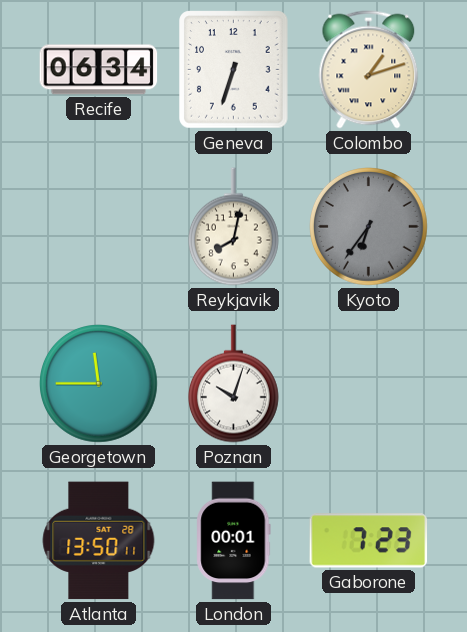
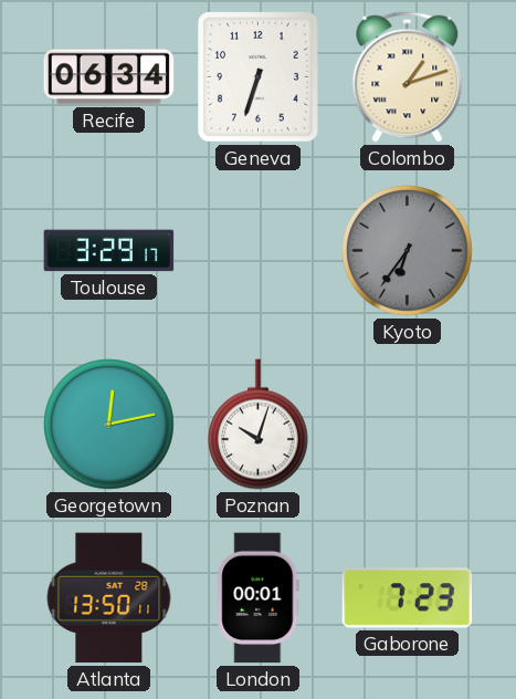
Toulouse: none -> 3:29
Reykjavik: 8:02 -> none
Georgetown: 11:45 -> 12:13
